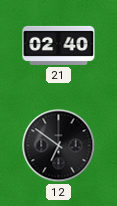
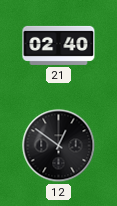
12: 6:51 -> 12:51
